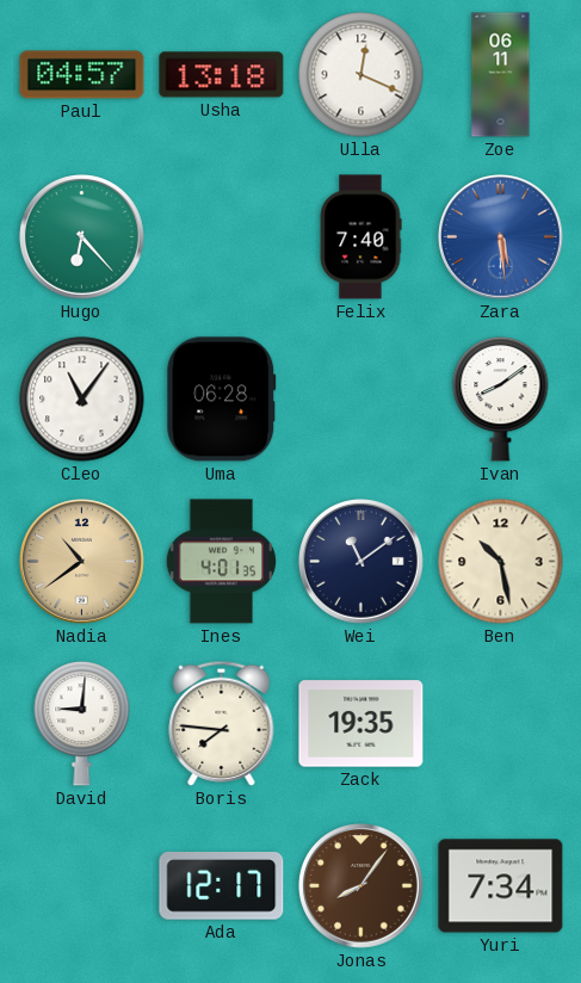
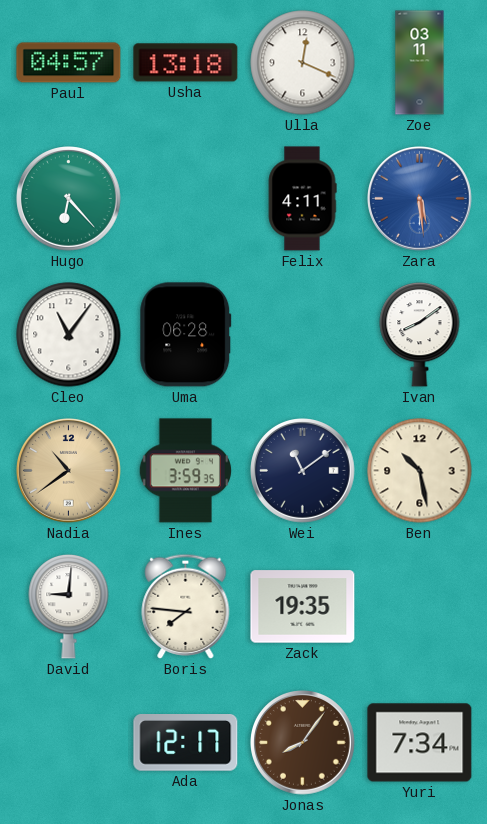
Zoe: 06:11 -> 03:11
Felix: 7:40 -> 4:11
Ines: 4:01 -> 3:59
